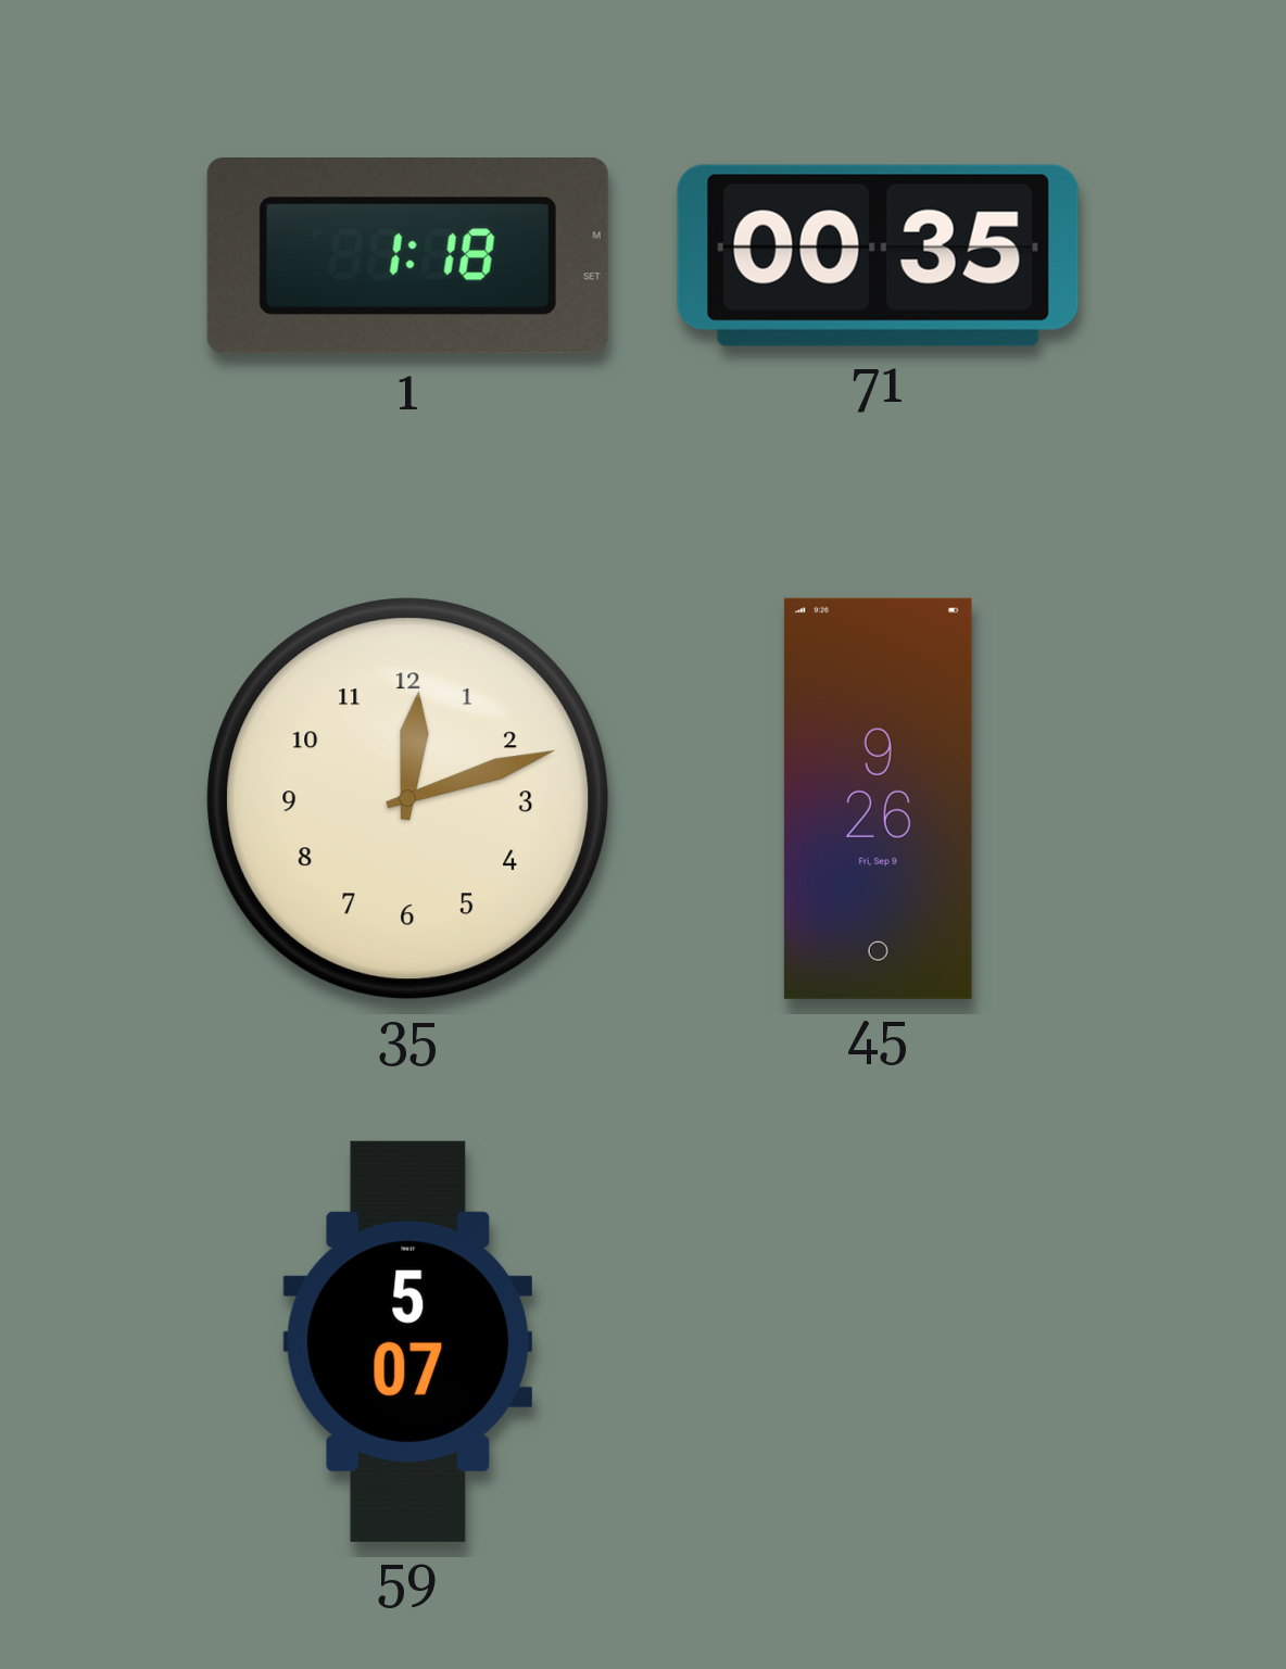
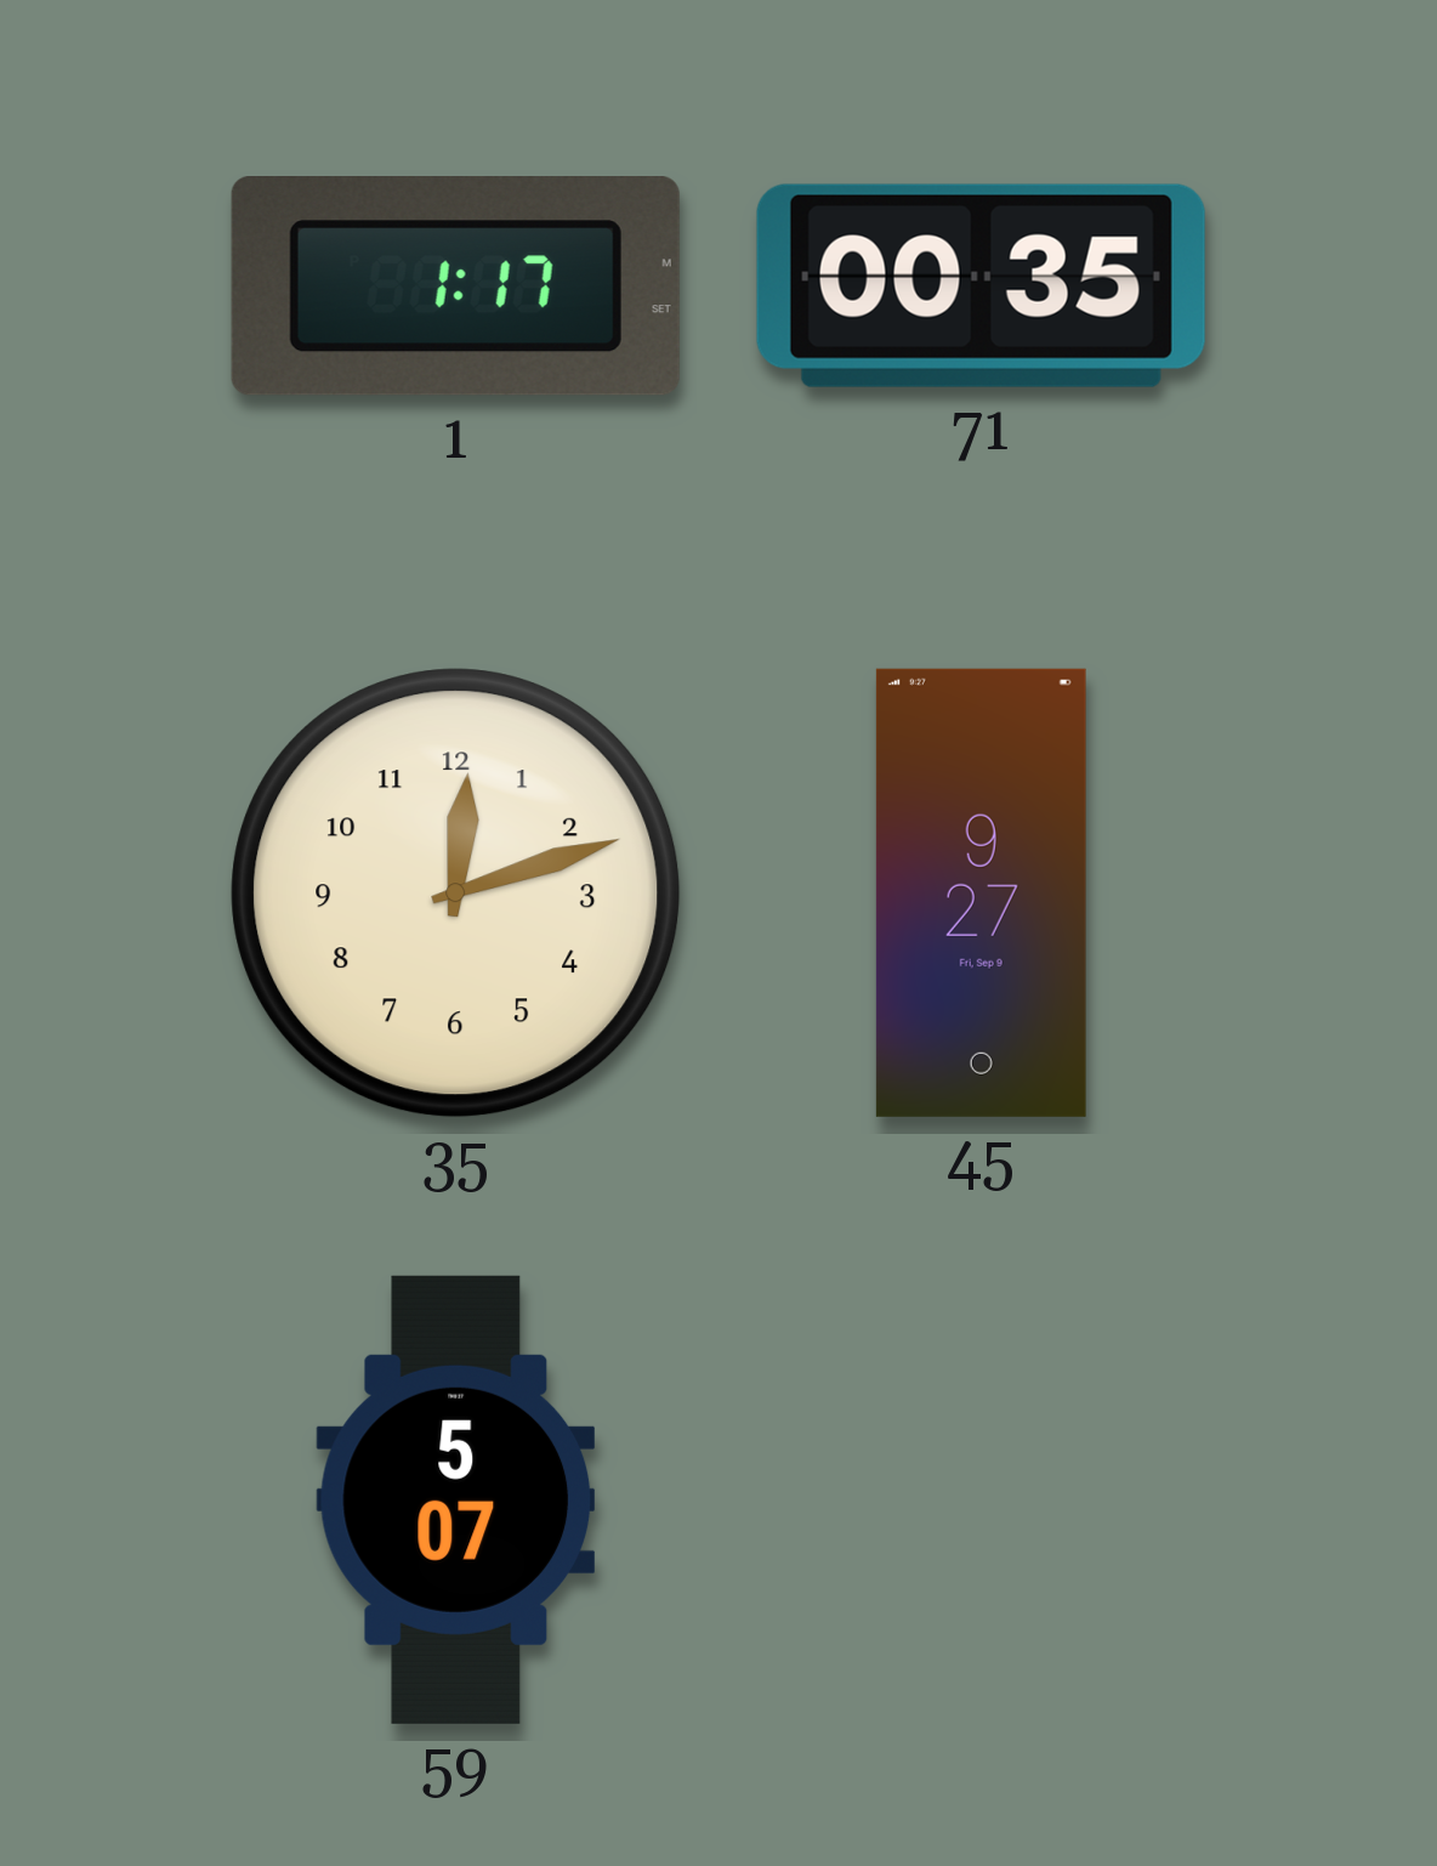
1: 1:18 -> 1:17
45: 9:26 -> 9:27
